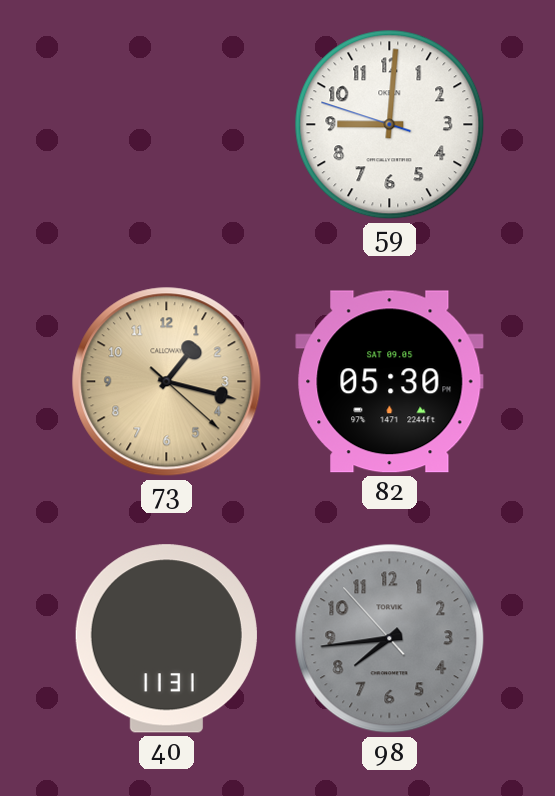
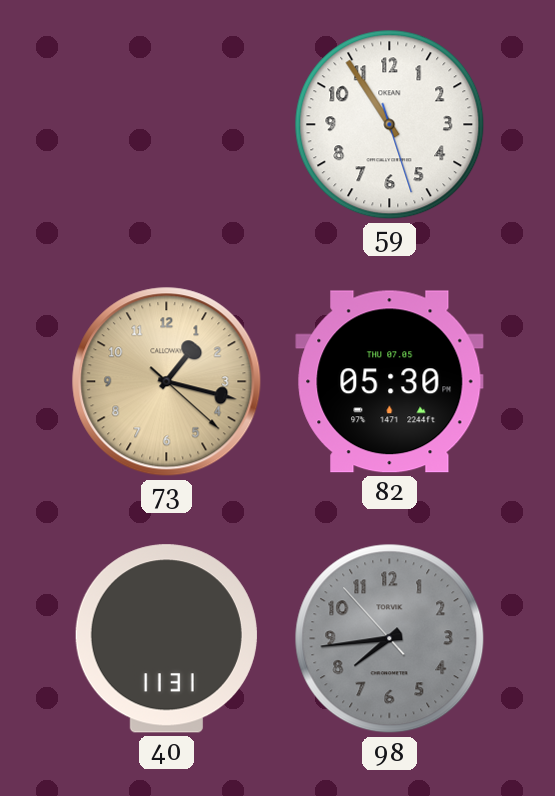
59: 9:00 -> 10:54
82 date: SAT 09.05 -> THU 07.05
